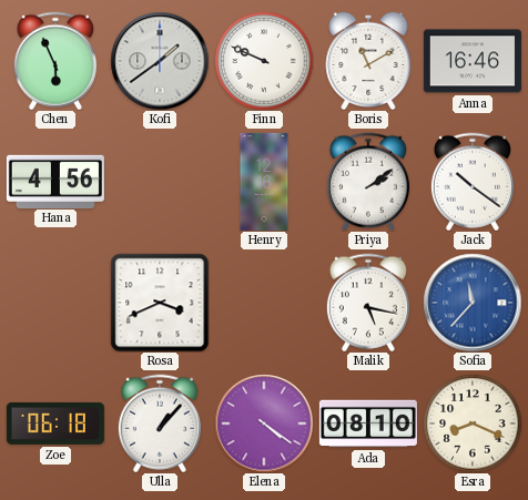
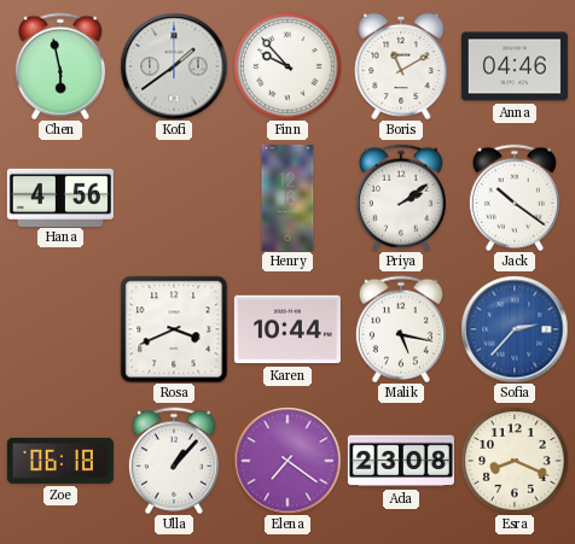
Chen: 5:56 -> 5:58
Finn: 9:49 -> 9:53
Anna: 16:46 -> 04:46
Karen: none -> 10:44
Sofia: 11:37 -> 2:37
Elena: 4:21 -> 7:21
Ada: 08:10 -> 23:08
